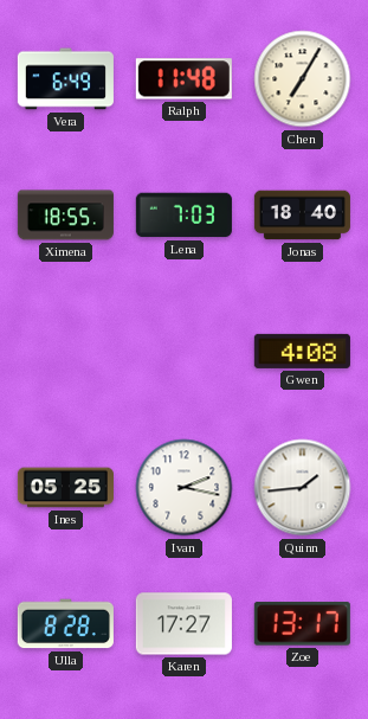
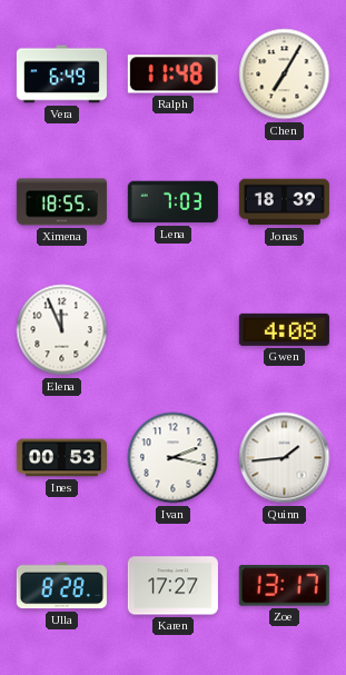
Jonas: 18:40 -> 18:39
Elena: none -> 11:56
Ines: 05:25 -> 00:53
